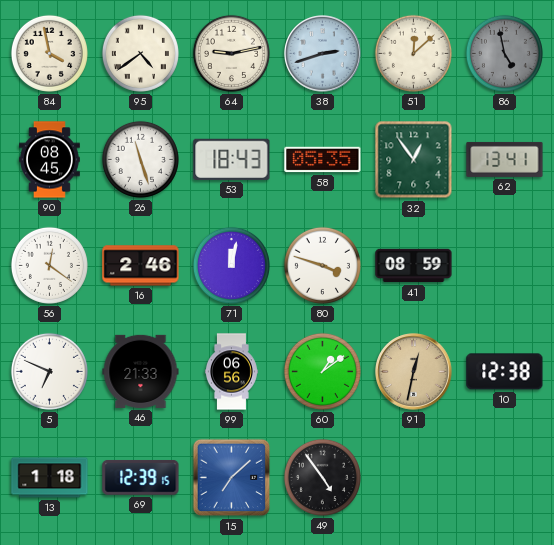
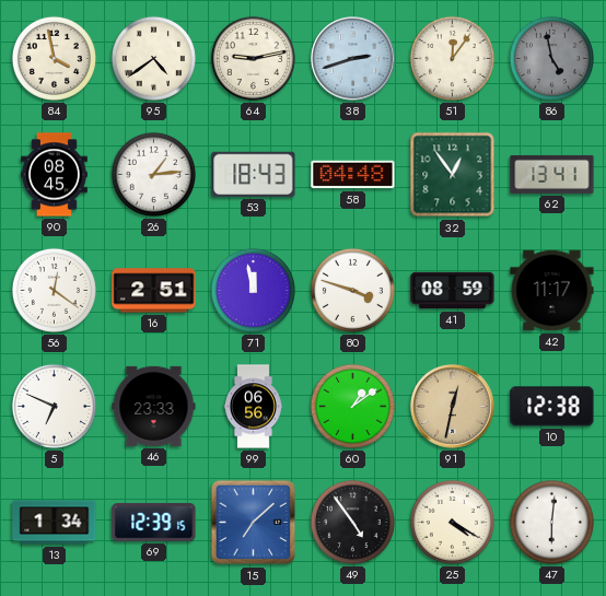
51: 12:08 -> 12:06
26: 11:27 -> 1:14
58: 05:35 -> 04:48
16: 2:46 -> 2:51
71: 12:02 -> 11:58
42: none -> 11:17
46: 21:33 -> 23:33
13: 1:18 -> 1:34
25: none -> 4:20
47: none -> 6:01
